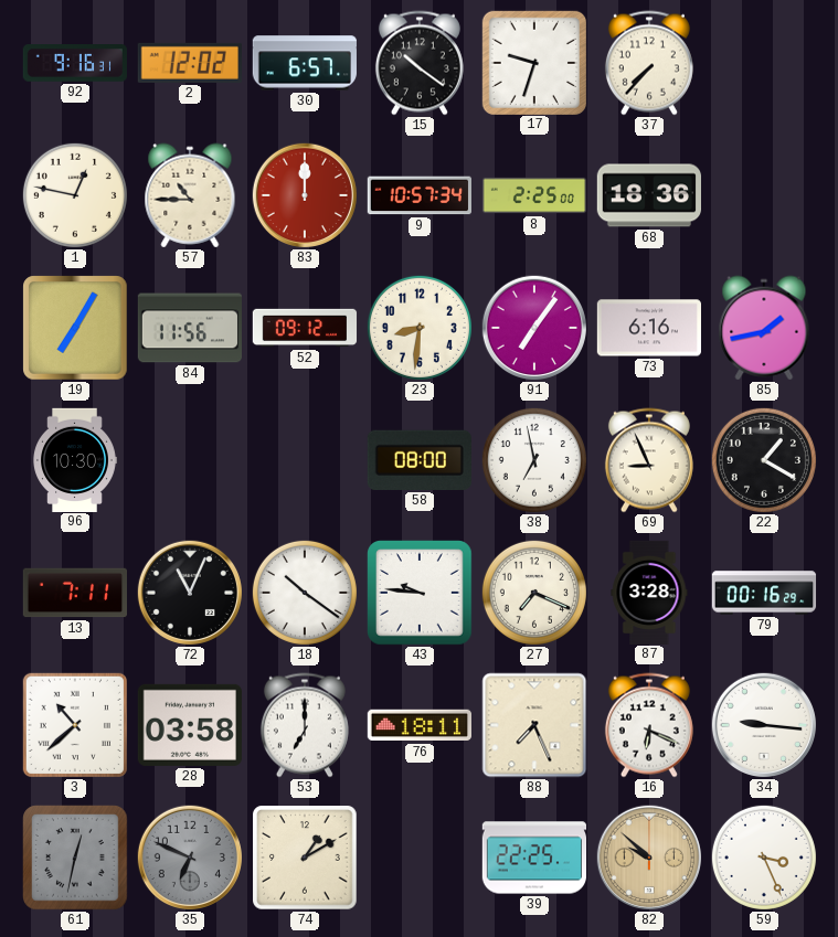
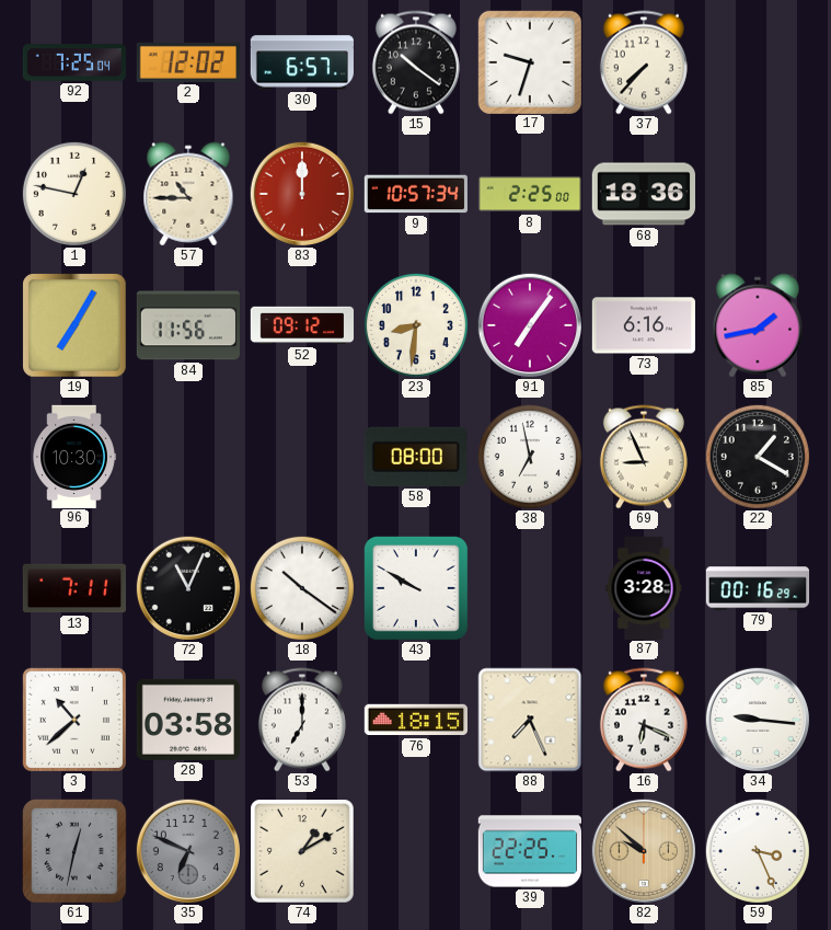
92: 9:16 -> 7:25
43: 9:46 -> 9:50
27: 7:19 -> none
76: 18:11 -> 18:15
